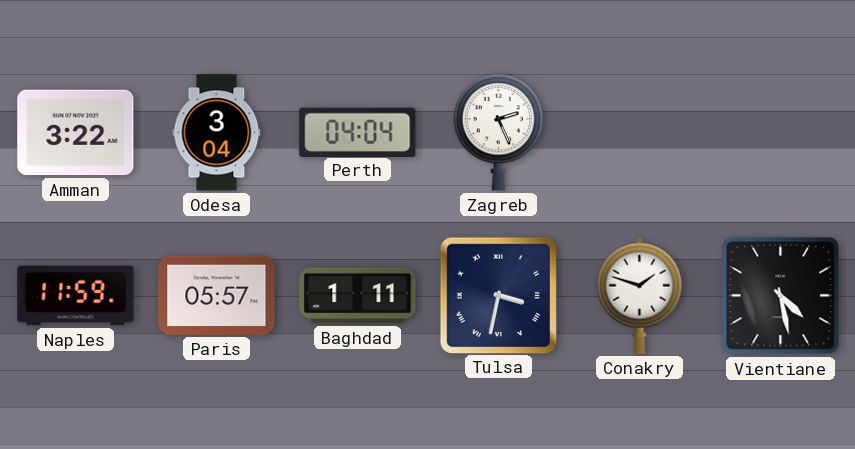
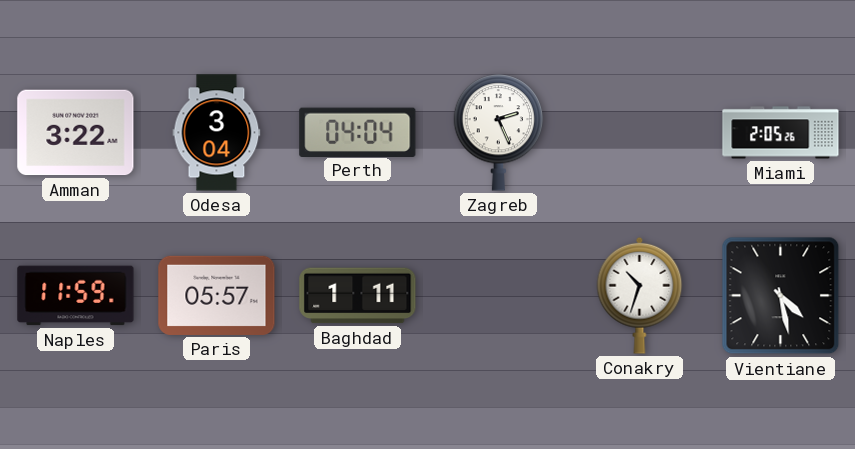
Miami: none -> 2:05
Tulsa: 3:32 -> none
Conakry: 1:48 -> 10:33
